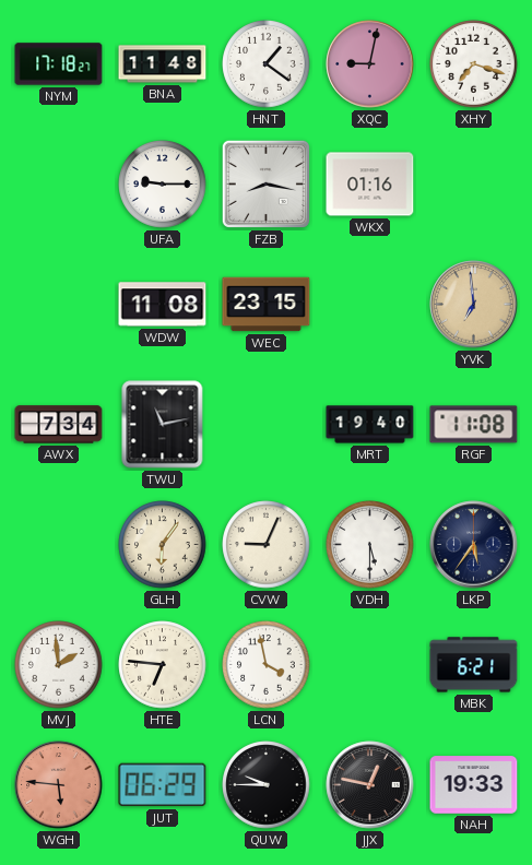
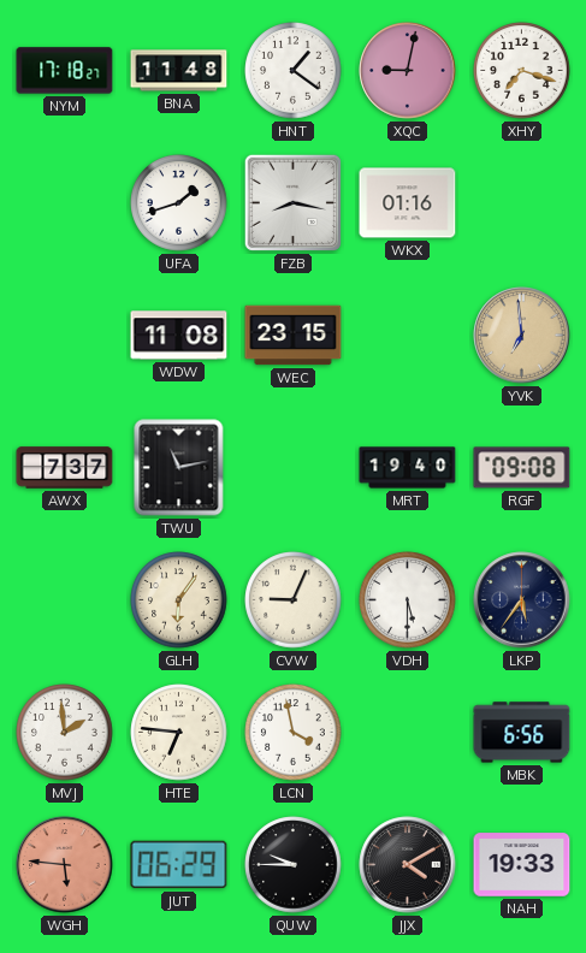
UFA: 9:15 -> 1:42
AWX: 7:34 -> 7:37
RGF: 11:08 -> 09:08
MBK: 6:21 -> 6:56
JJX: 12:47 -> 4:10
